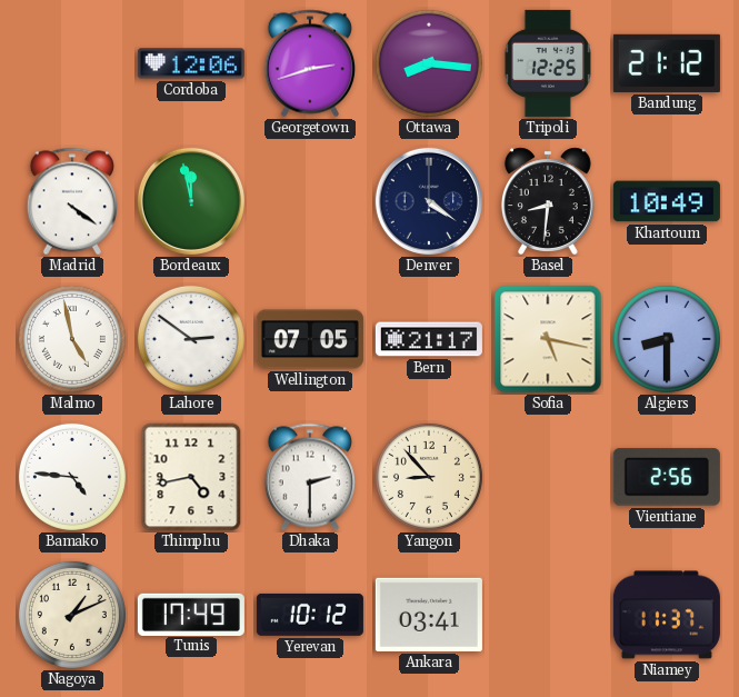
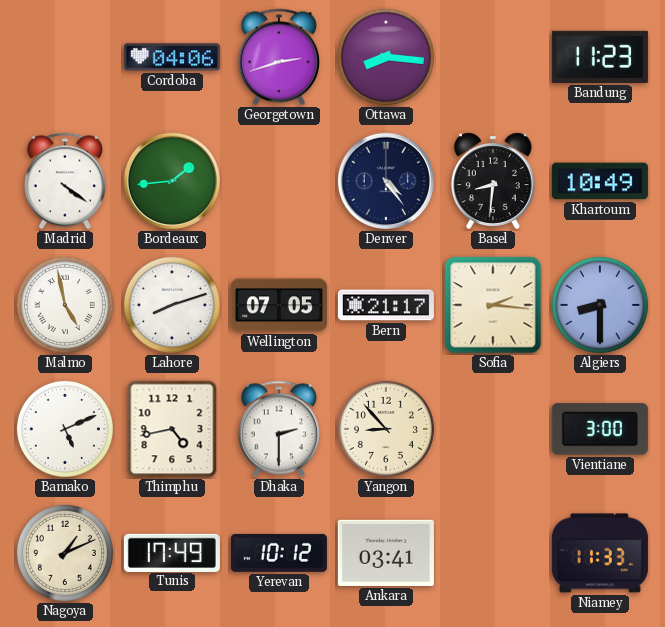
Cordoba: 12:06 -> 04:06
Tripoli: 12:25 -> none
Bandung: 21:12 -> 11:23
Bordeaux: 11:58 -> 1:44
Denver: 4:21 -> 4:24
Lahore: 2:51 -> 8:12
Sofia: 5:17 -> 2:16
Bamako: 4:46 -> 5:11
Vientiane: 2:56 -> 3:00
Niamey: 11:37 -> 11:33
